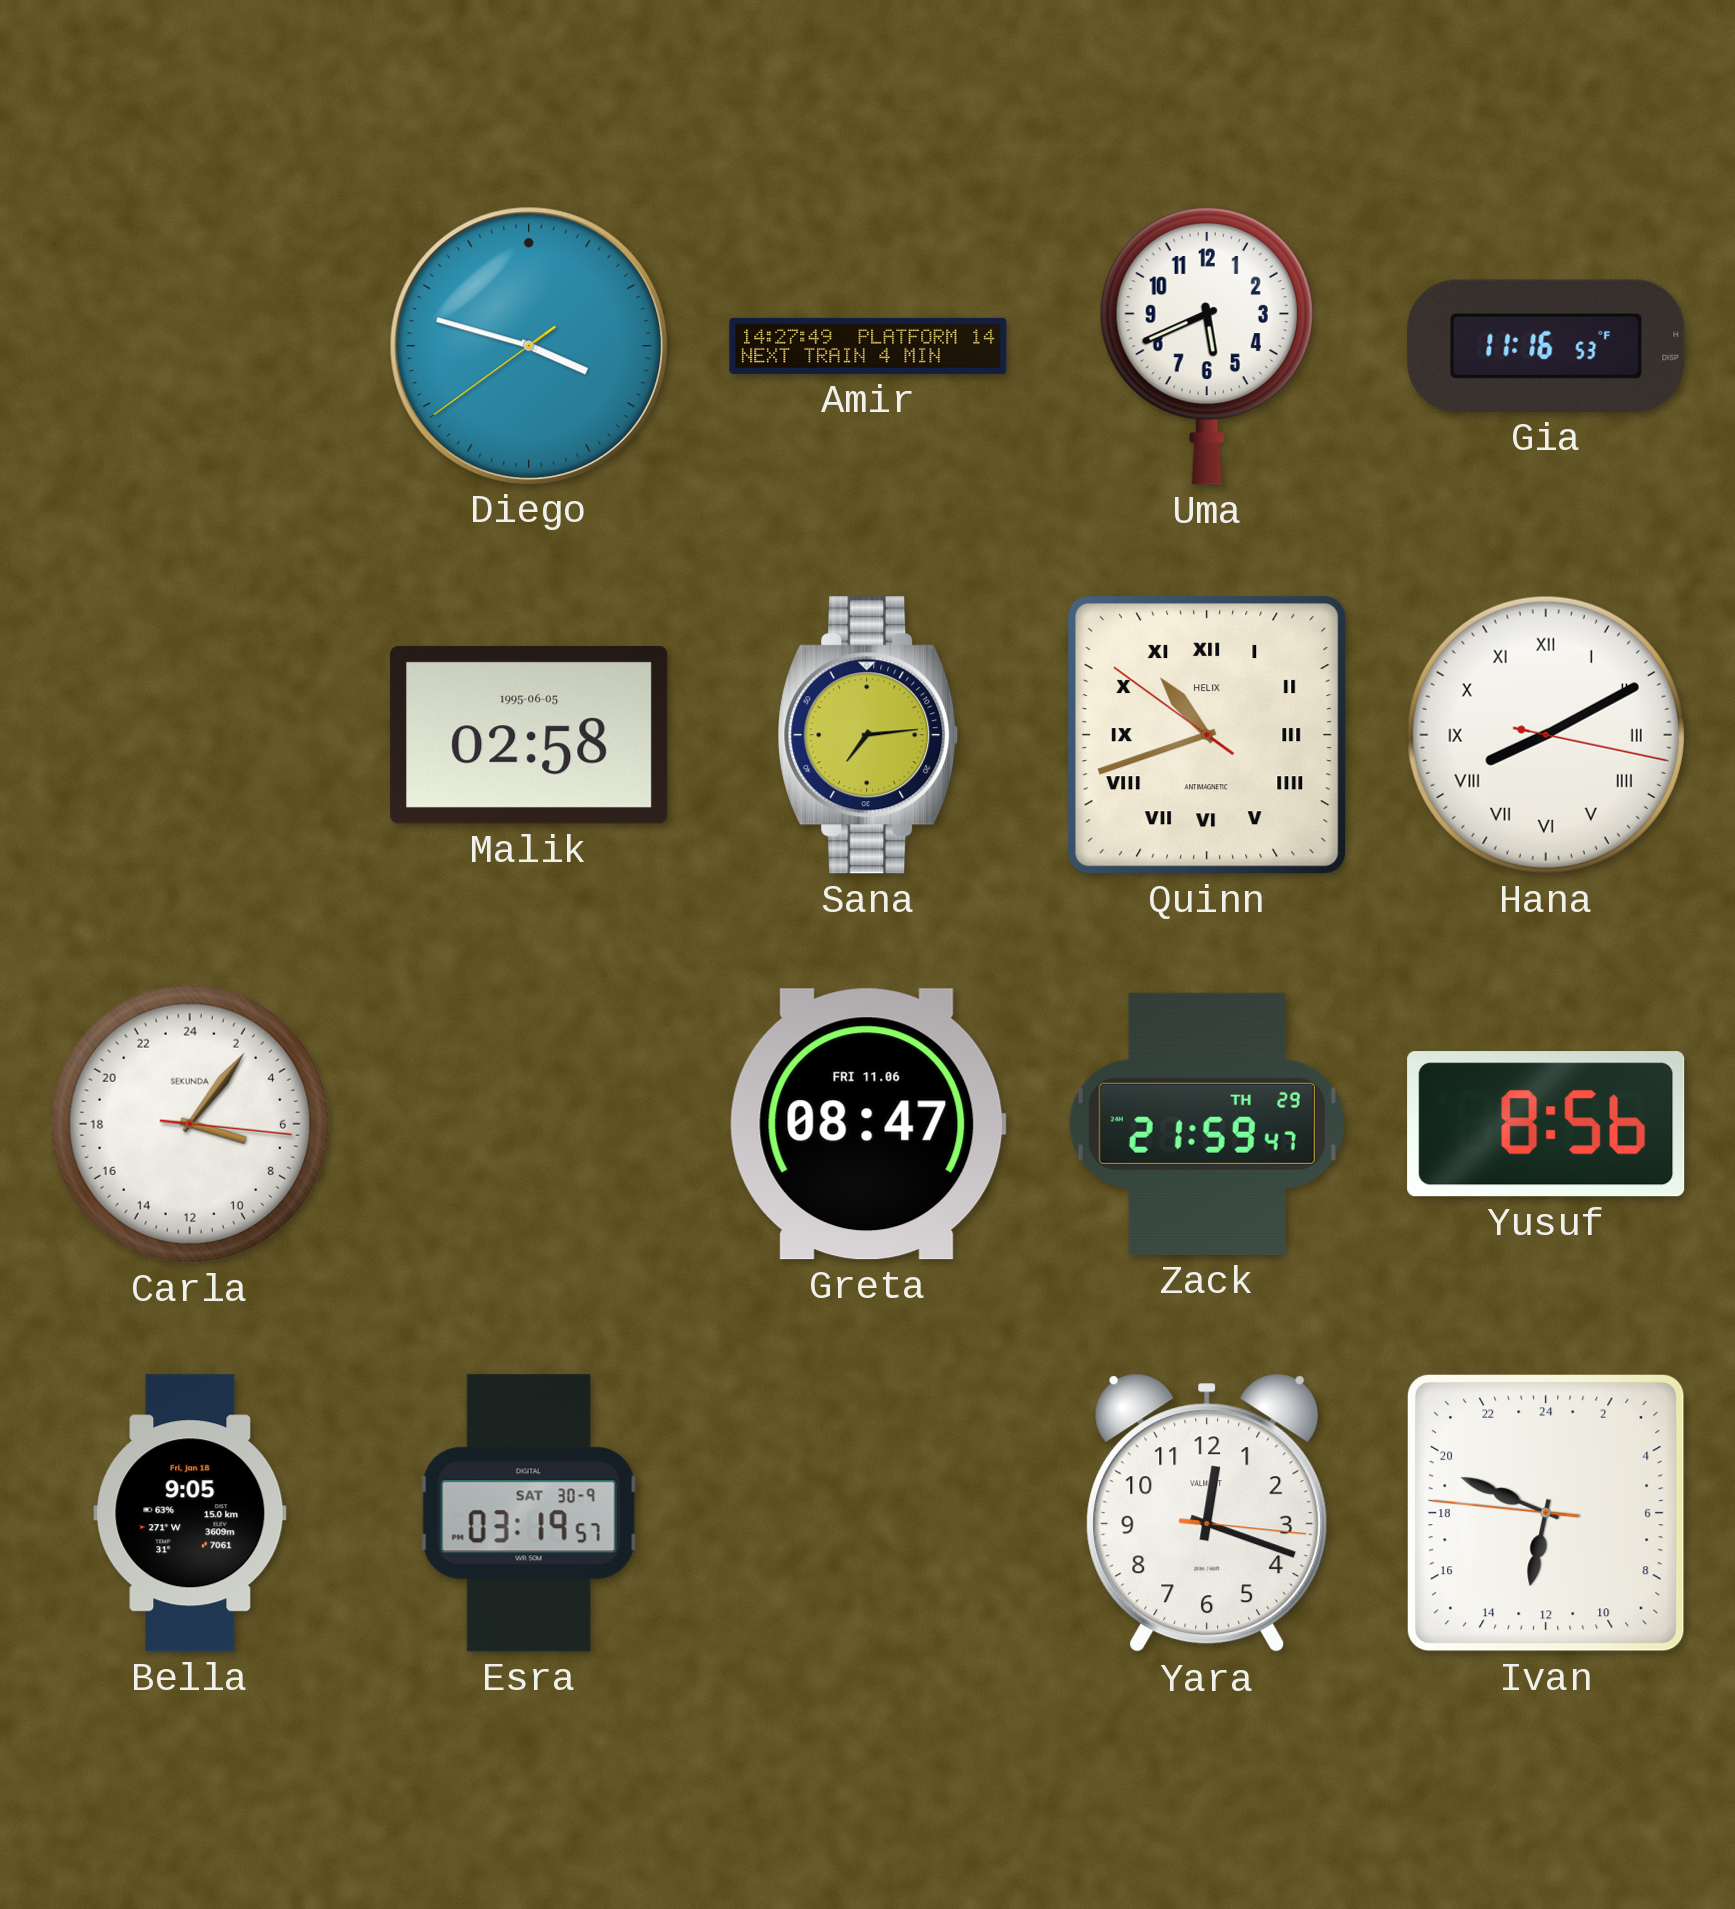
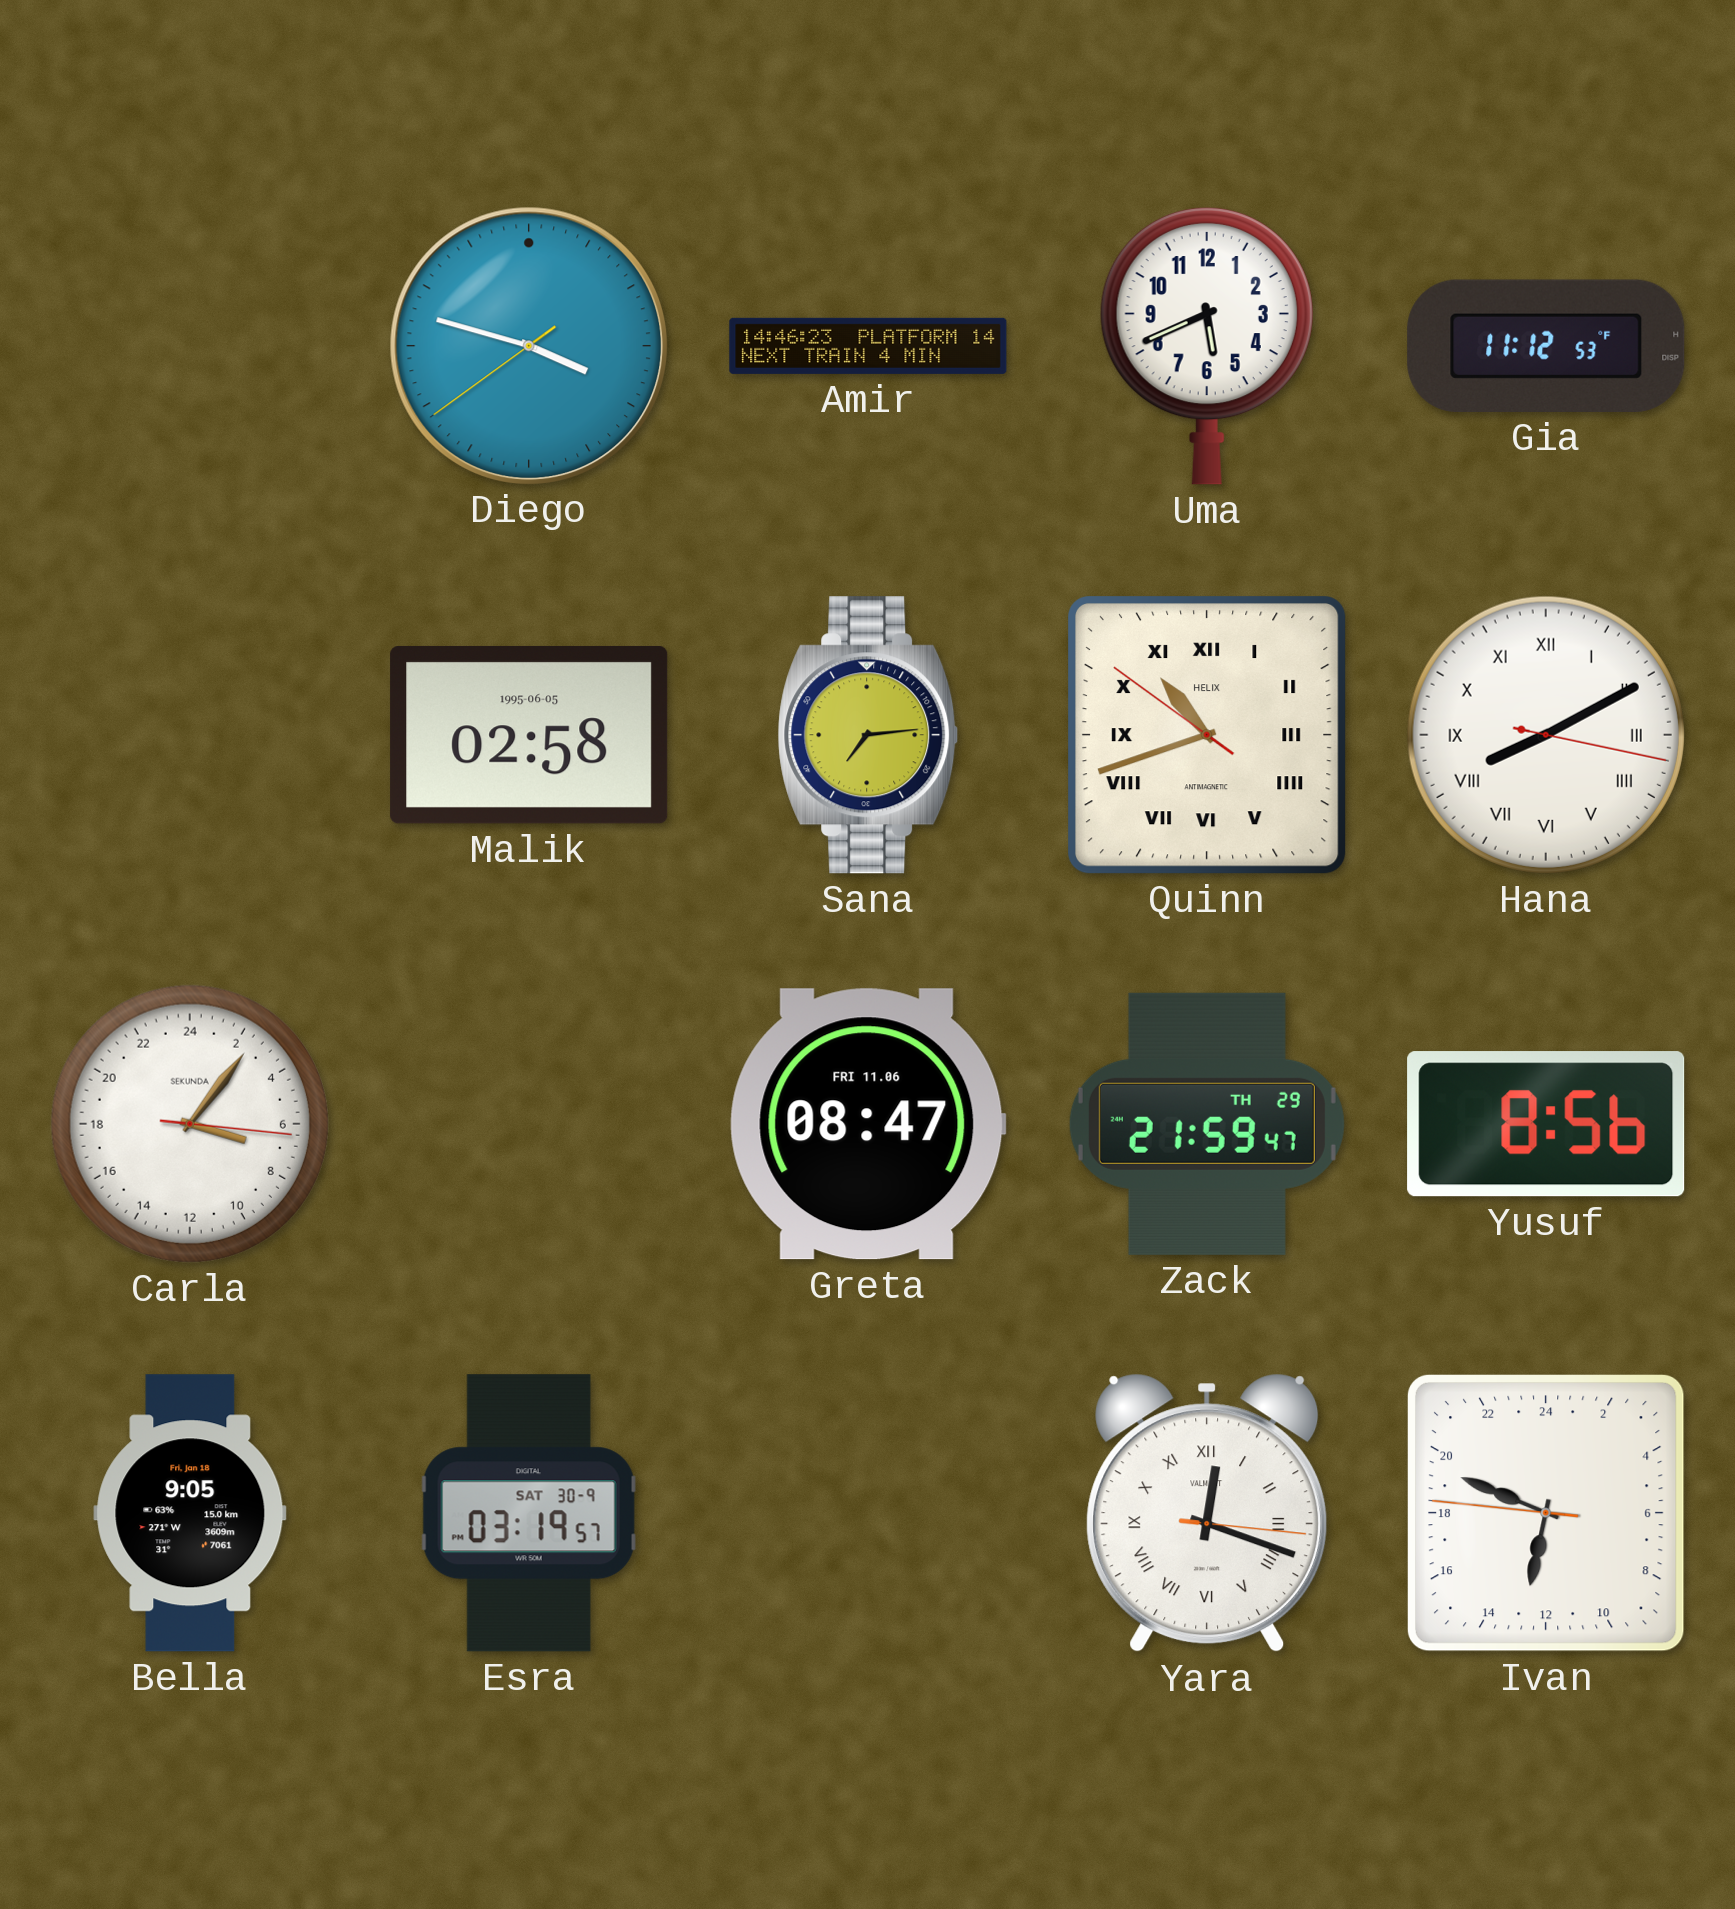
Amir: 14:27 -> 14:46
Gia: 11:16 -> 11:12
Yara numerals: Arabic -> Roman
